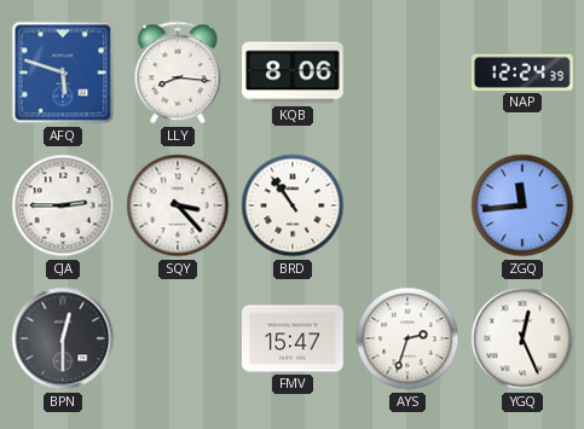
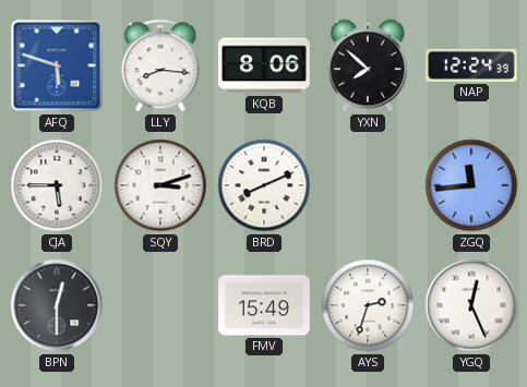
YXN: none -> 7:52
CJA: 2:45 -> 5:45
SQY: 3:23 -> 3:12
BRD: 10:54 -> 8:11
FMV: 15:47 -> 15:49
